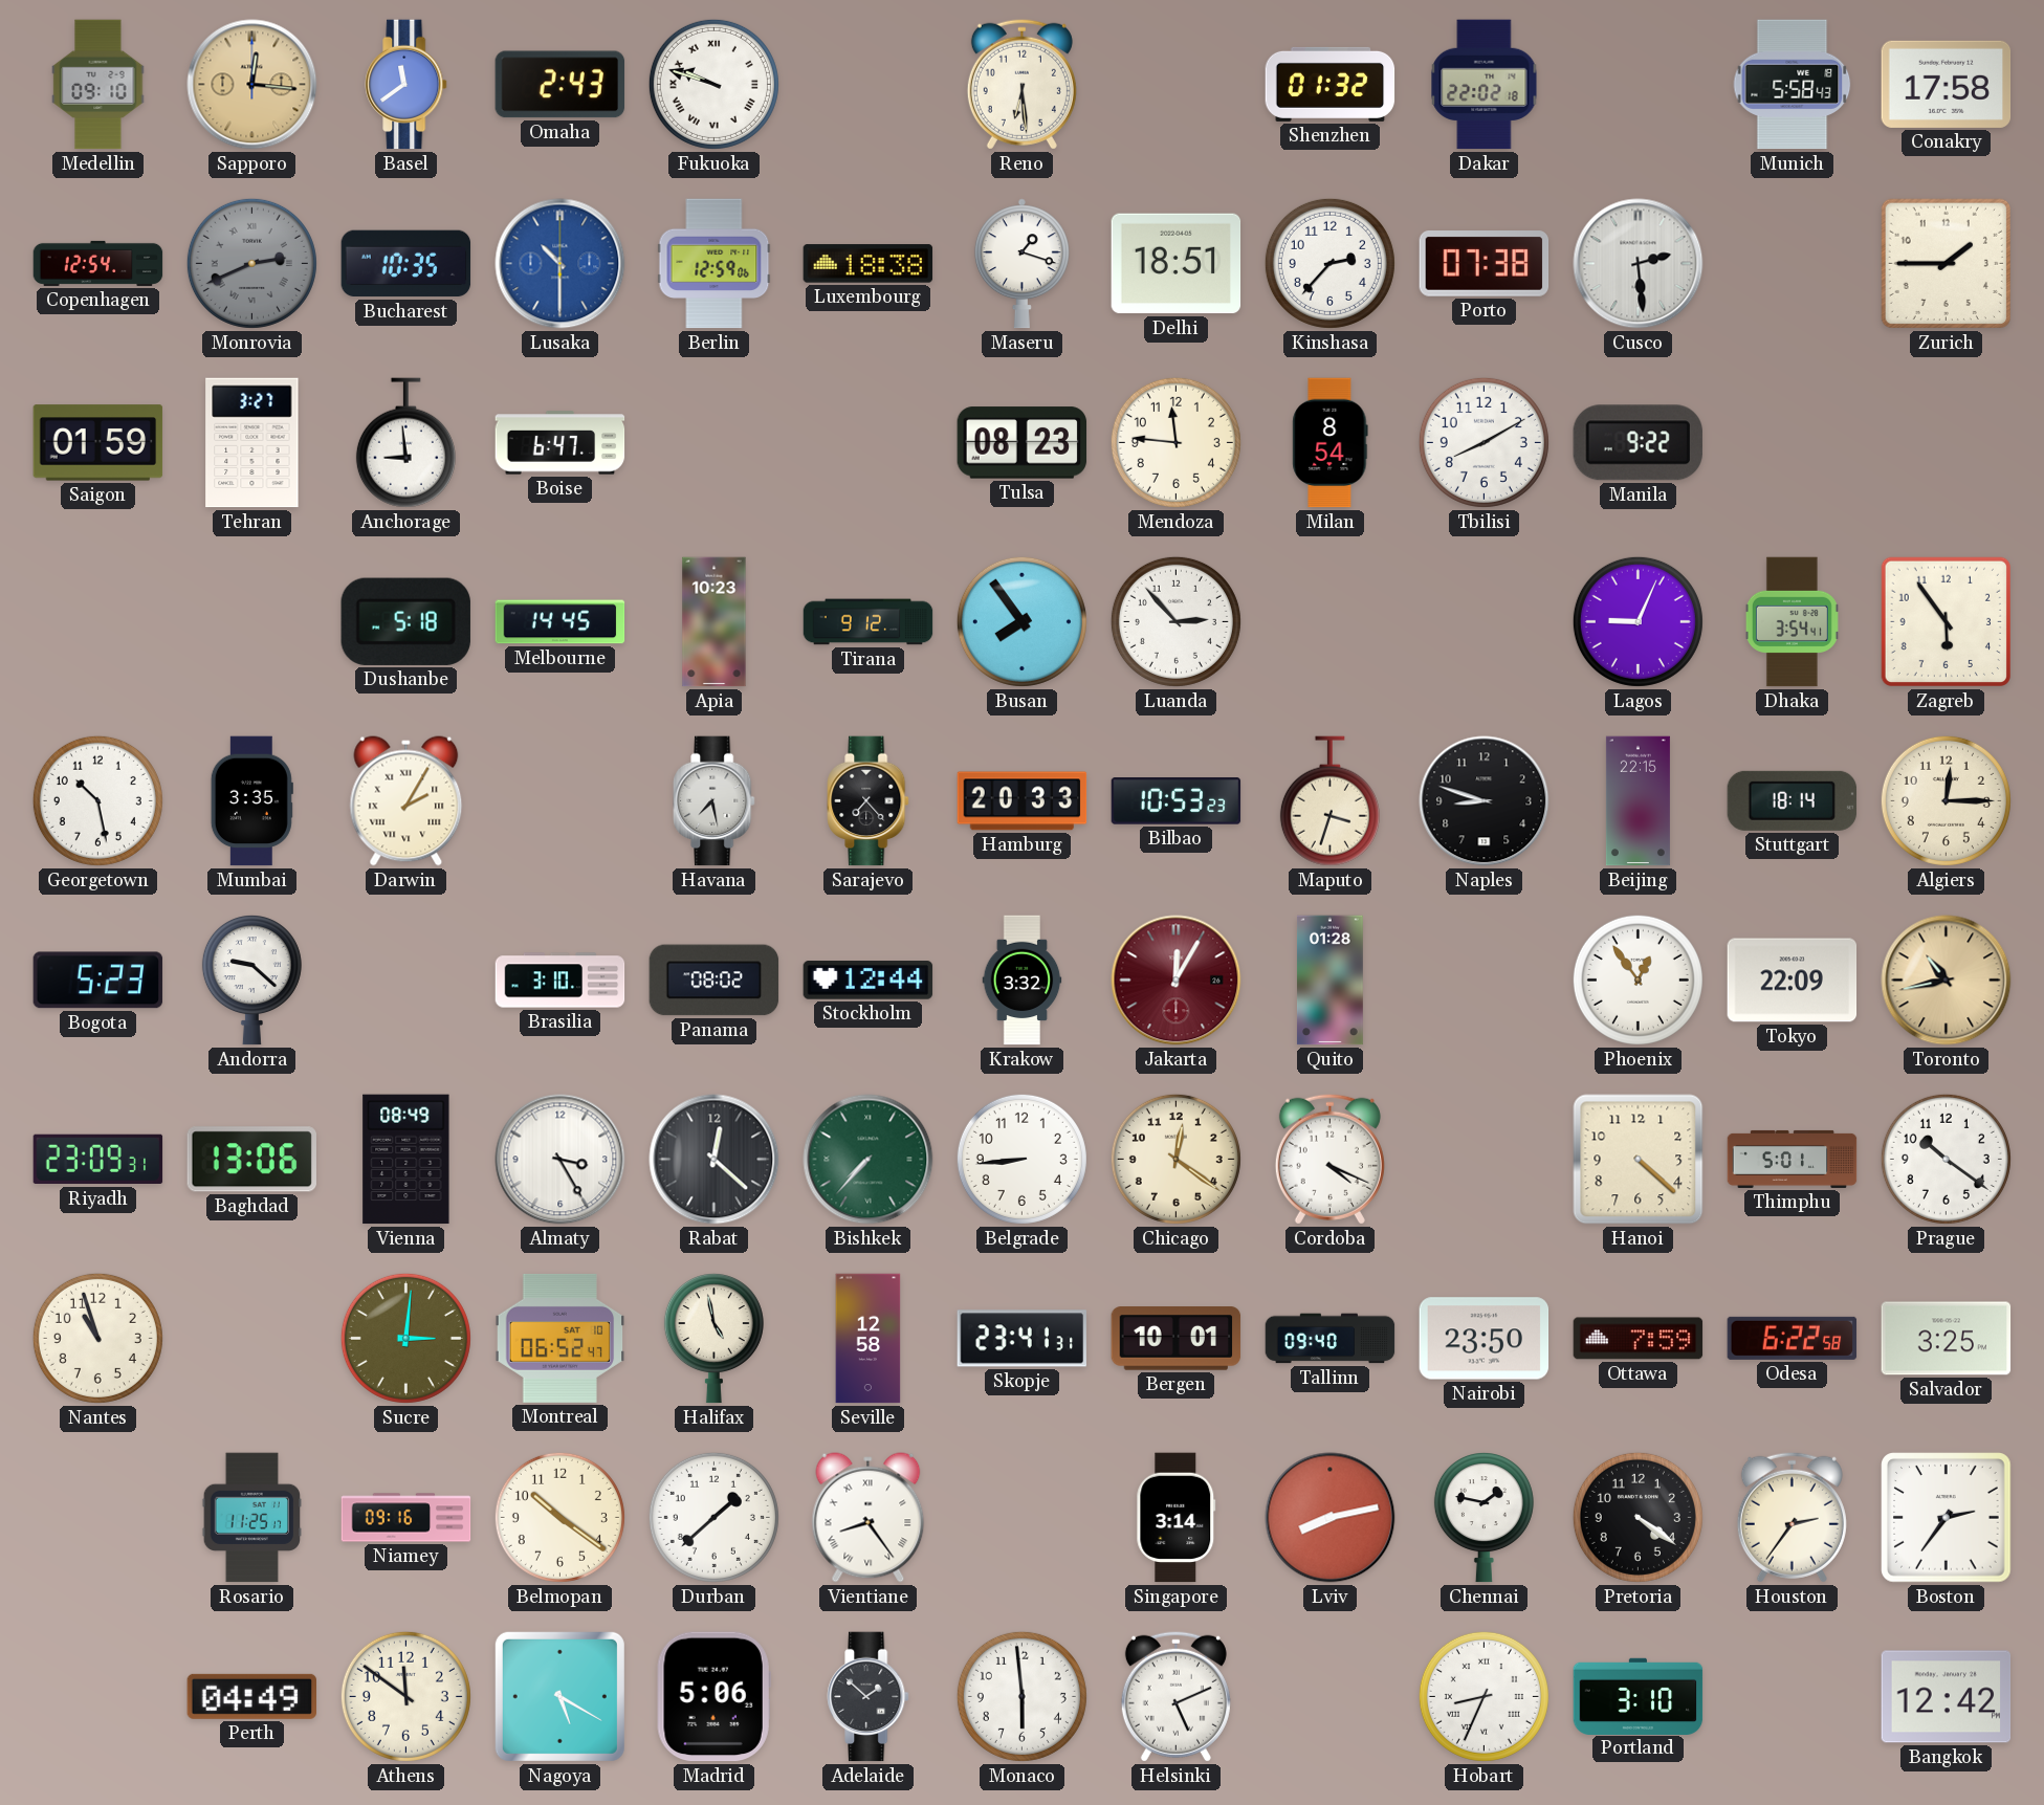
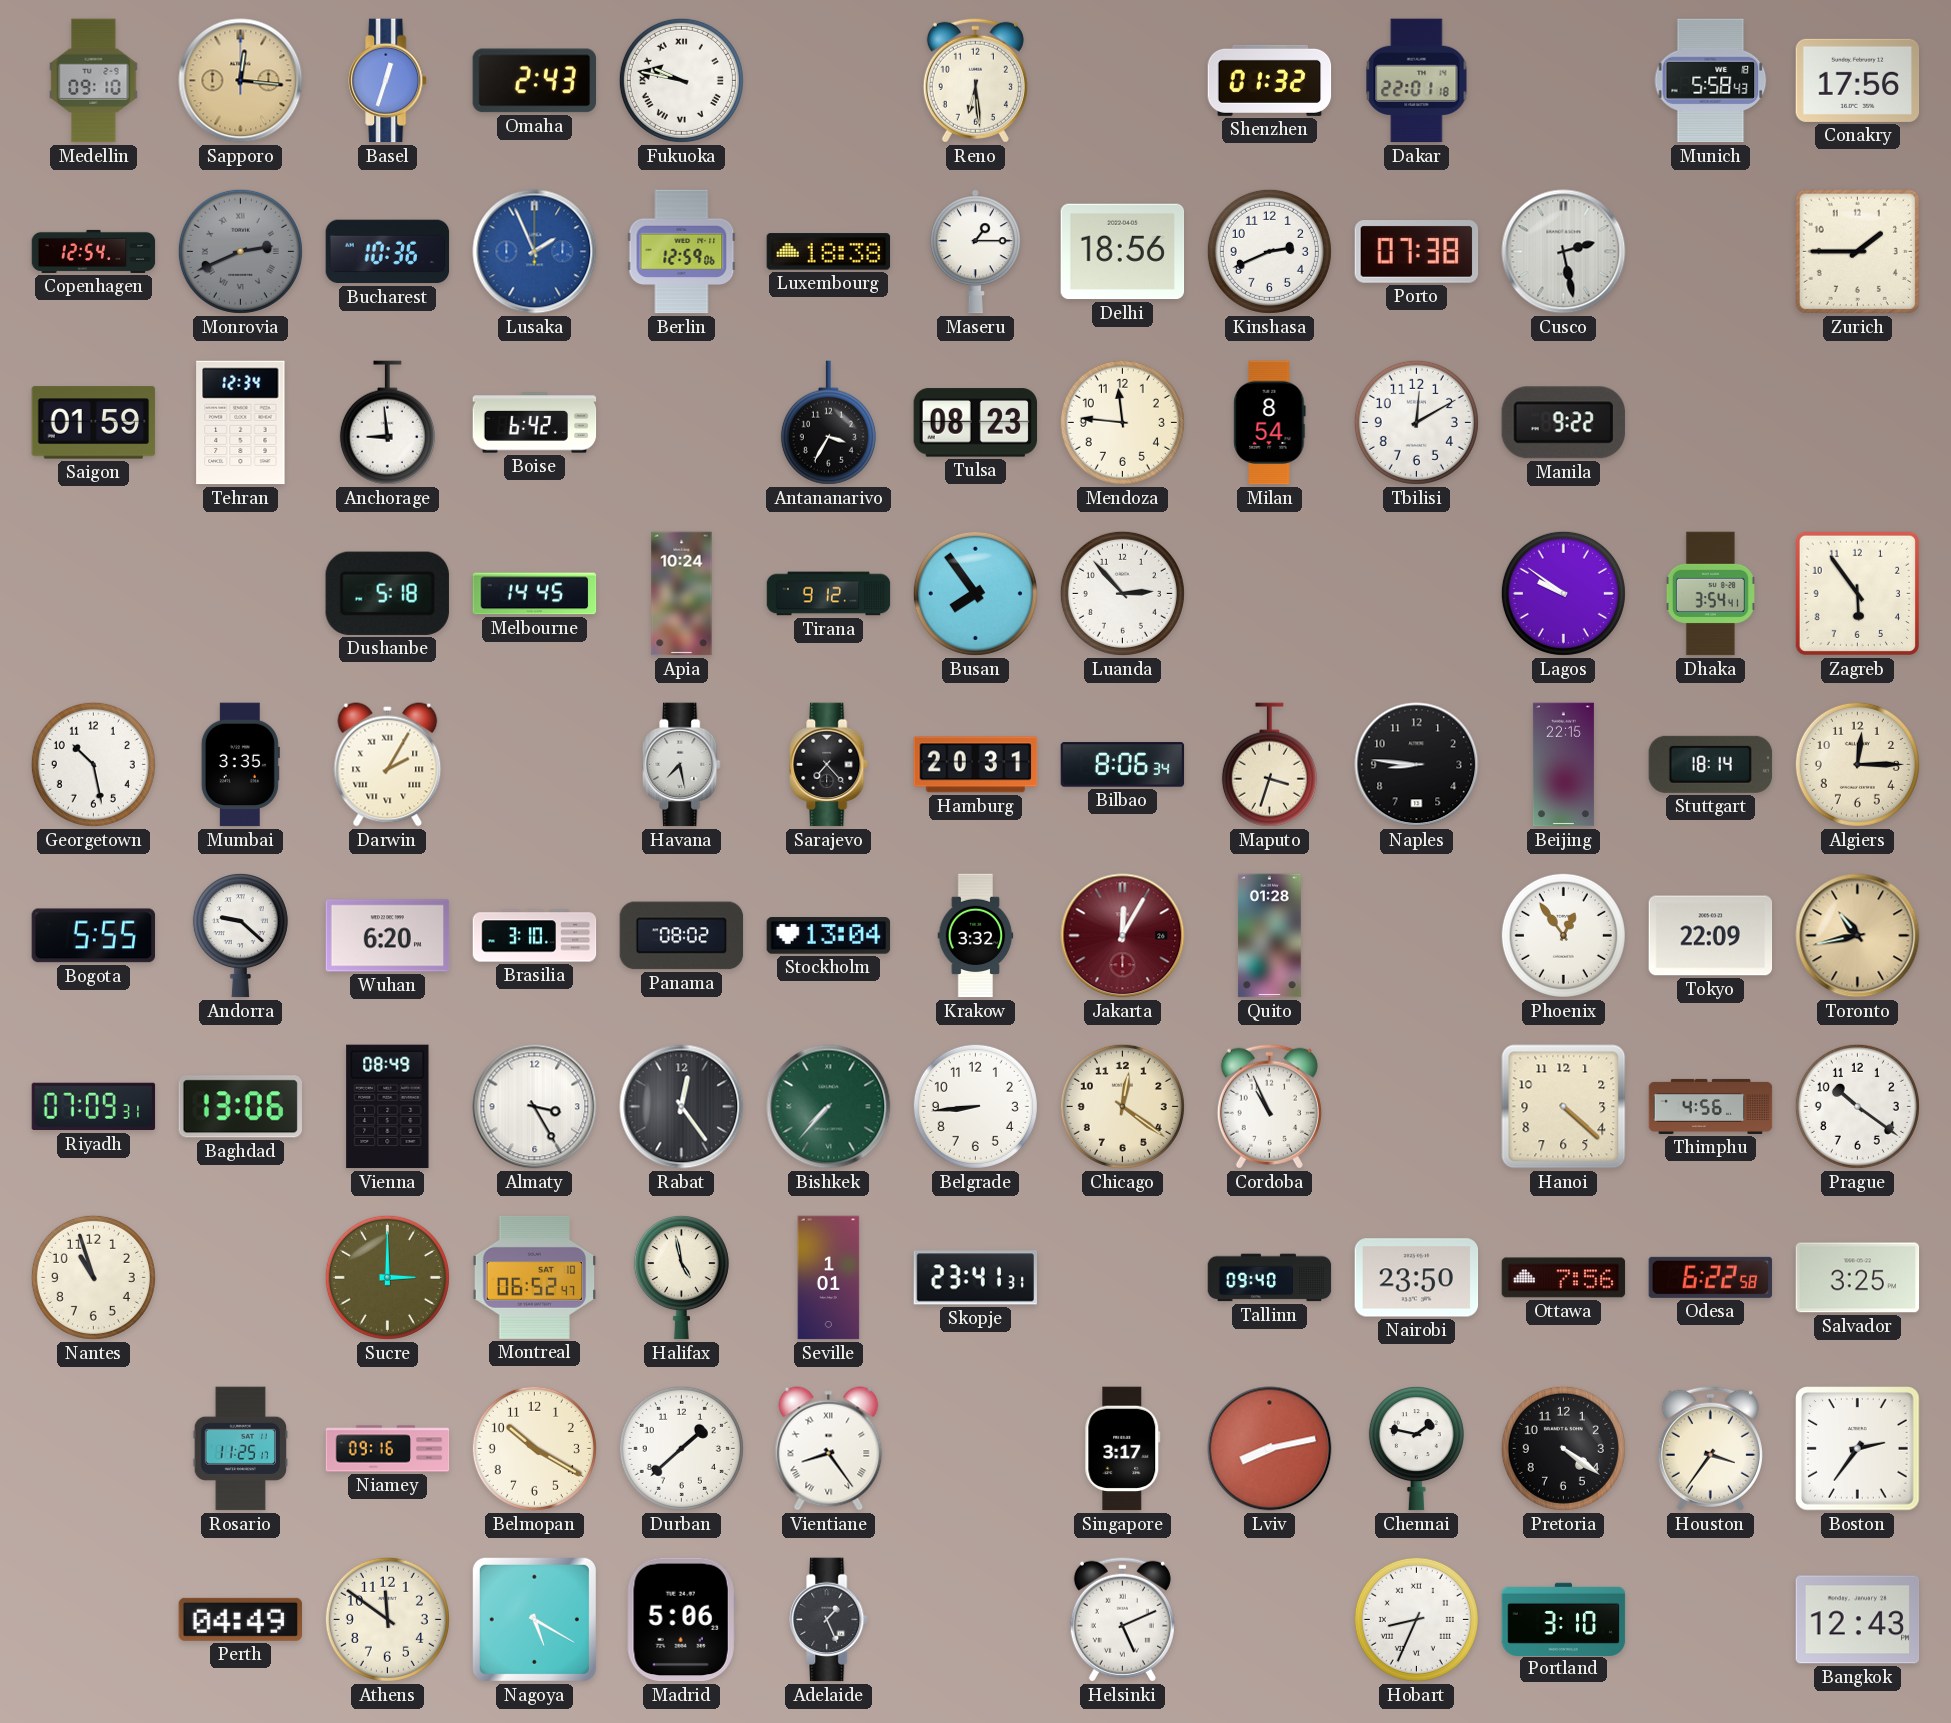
Basel: 11:39 -> 12:33
Fukuoka: 9:48 -> 9:47
Dakar: 22:02 -> 22:01
Conakry: 17:58 -> 17:56
Bucharest: 10:35 -> 10:36
Lusaka: 10:30 -> 1:56
Maseru: 1:18 -> 1:15
Delhi: 18:51 -> 18:56
Kinshasa: 2:37 -> 2:41
Cusco: 2:29 -> 2:28
Tehran: 3:27 -> 12:34
Boise: 6:47 -> 6:42
Antananarivo: none -> 3:35
Tbilisi: 8:10 -> 12:10
Apia: 10:23 -> 10:24
Lagos: 9:04 -> 9:51
Hamburg: 20:33 -> 20:31
Bilbao: 10:53 -> 8:06
Naples: 8:48 -> 8:46
Bogota: 5:23 -> 5:55
Wuhan: none -> 6:20
Stockholm: 12:44 -> 13:04
Riyadh: 23:09 -> 07:09
Rabat: 12:22 -> 12:24
Cordoba: 4:19 -> 10:56
Thimphu: 5:01 -> 4:56
Sucre: 3:01 -> 3:00
Seville: 12:58 -> 1:01
Bergen: 10:01 -> none
Ottawa: 7:59 -> 7:56
Belmopan: 10:21 -> 10:20
Singapore: 3:14 -> 3:17
Houston: 2:36 -> 3:36
Adelaide: 1:52 -> 1:26
Monaco: 5:59 -> none
Bangkok: 12:42 -> 12:43
